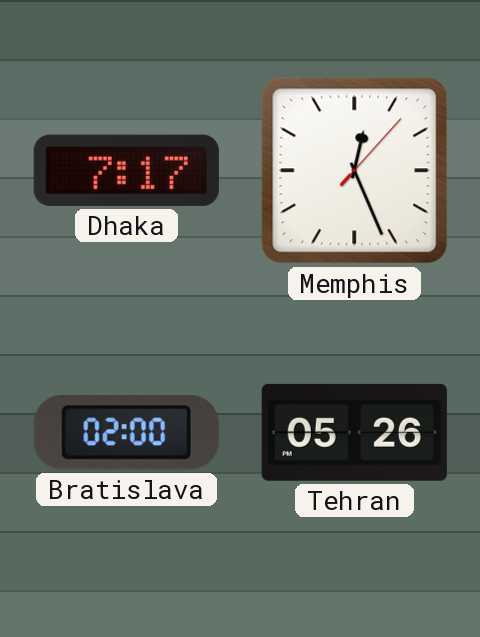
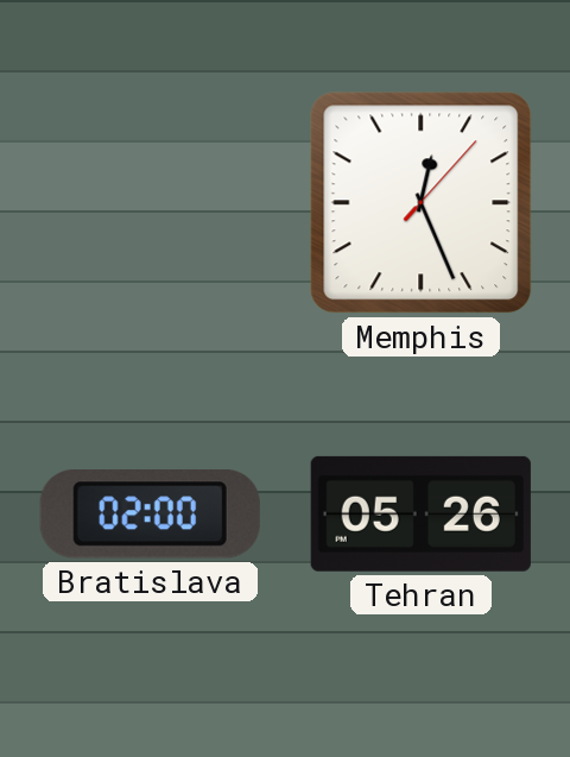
Dhaka: 7:17 -> none
